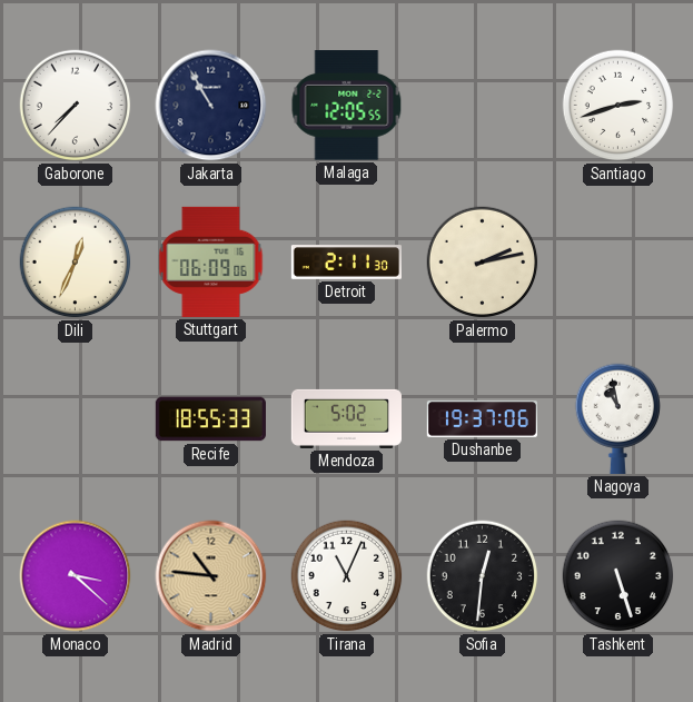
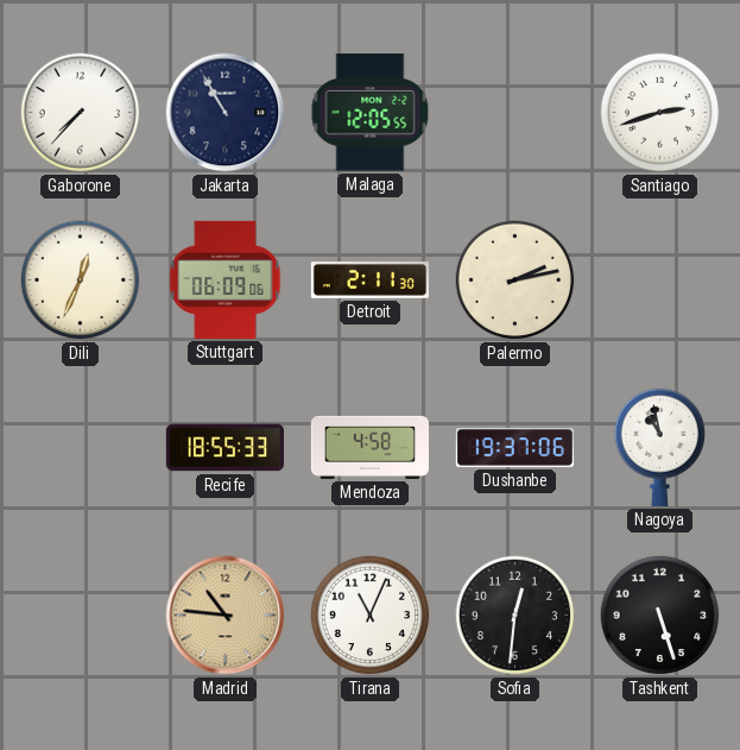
Mendoza: 5:02 -> 4:58
Monaco: 3:22 -> none
